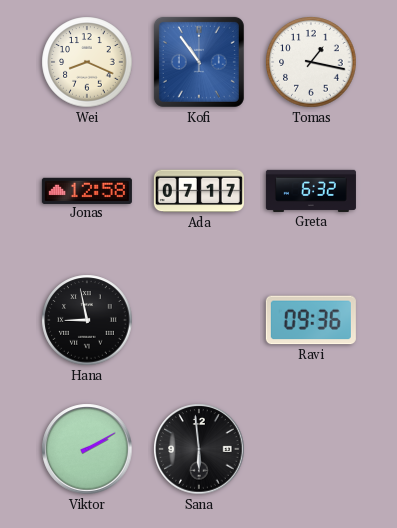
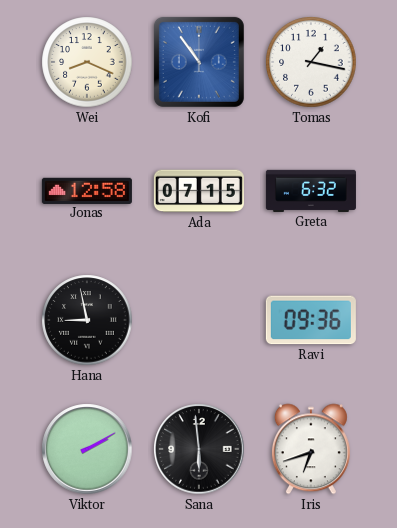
Ada: 07:17 -> 07:15
Iris: none -> 6:42
